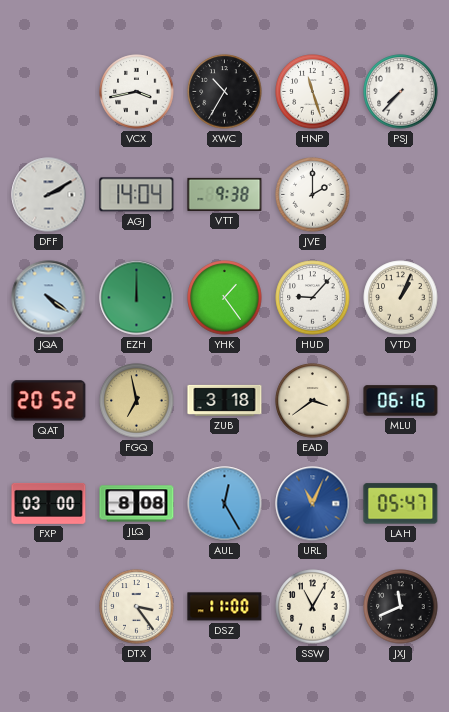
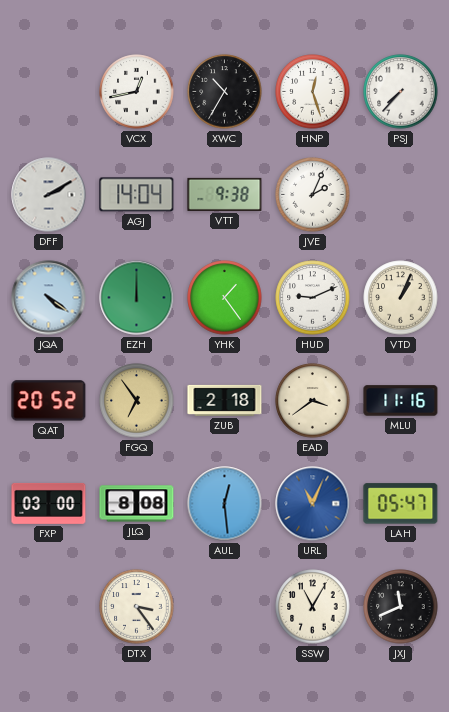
VCX: 3:43 -> 12:43
HNP: 11:27 -> 12:27
JVE: 2:00 -> 2:04
HUD: 9:07 -> 9:11
FGQ: 6:58 -> 6:54
ZUB: 3:18 -> 2:18
MLU: 06:16 -> 11:16
AUL: 12:25 -> 12:29
DSZ: 11:00 -> none
